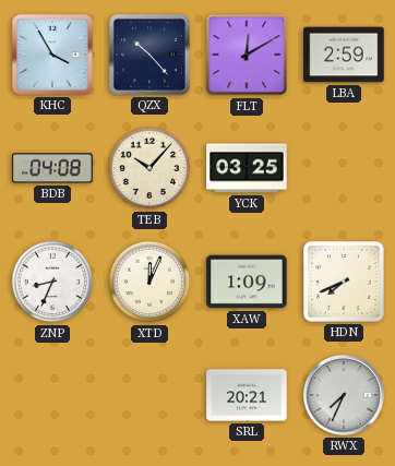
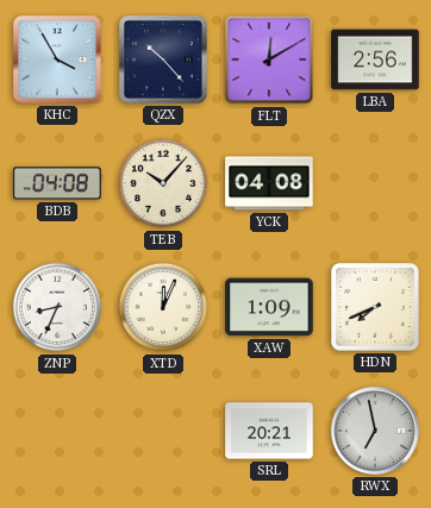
LBA: 2:59 -> 2:56
YCK: 03:25 -> 04:08
RWX: 7:34 -> 6:58
